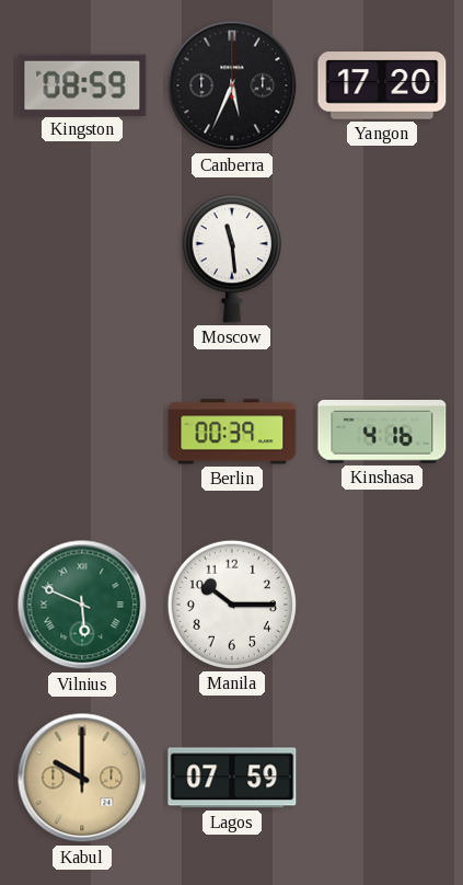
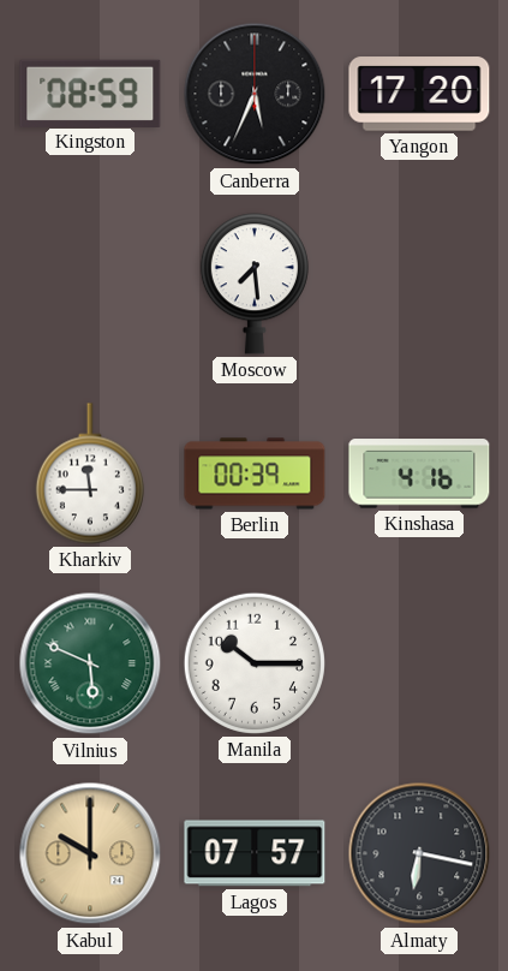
Moscow: 11:29 -> 7:29
Kharkiv: none -> 11:45
Lagos: 07:59 -> 07:57
Almaty: none -> 6:17
